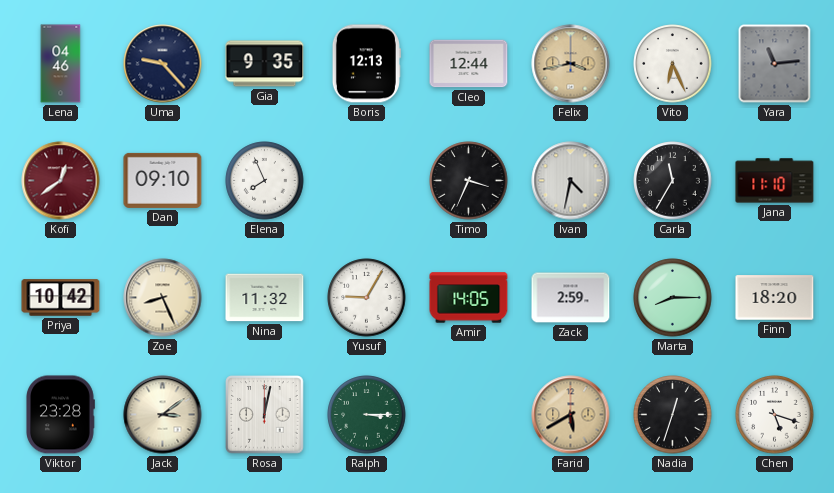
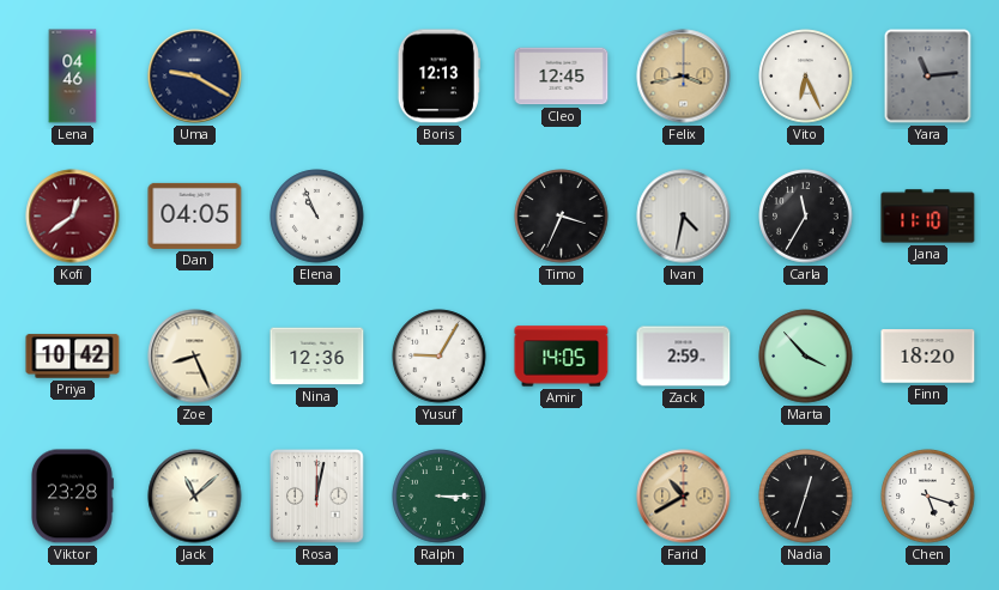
Uma: 9:23 -> 9:20
Gia: 9:35 -> none
Cleo: 12:44 -> 12:45
Dan: 09:10 -> 04:05
Elena: 7:56 -> 10:56
Nina: 11:32 -> 12:36
Marta: 8:15 -> 3:53
Jack: 3:09 -> 11:08
Farid: 5:40 -> 10:40
